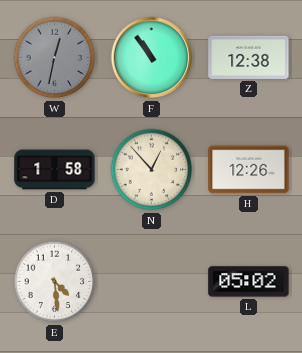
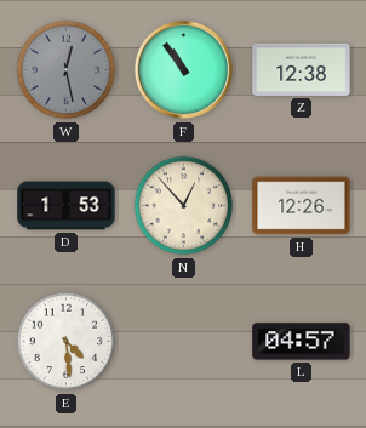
W: 12:32 -> 12:28
D: 1:58 -> 1:53
L: 05:02 -> 04:57
